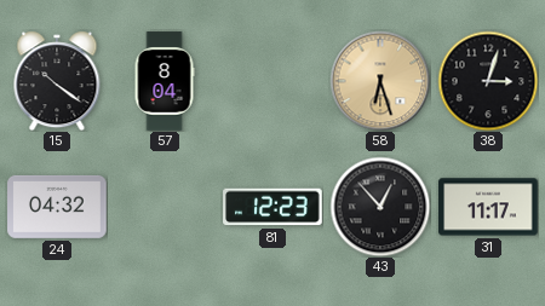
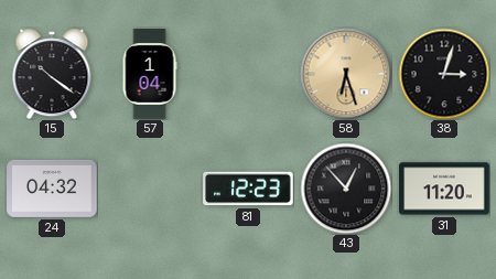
57: 8:04 -> 1:04
31: 11:17 -> 11:20
